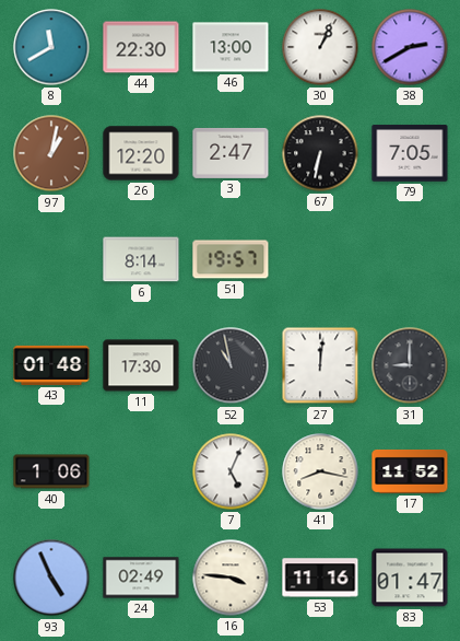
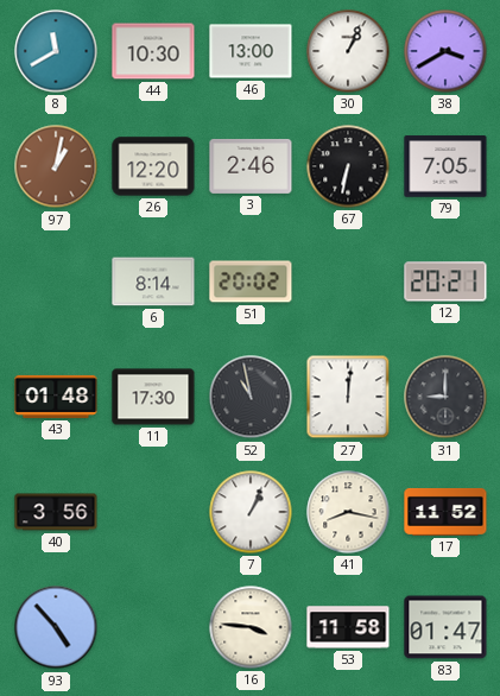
44: 22:30 -> 10:30
38: 2:40 -> 3:40
3: 2:47 -> 2:46
51: 19:57 -> 20:02
12: none -> 20:21
40: 1:06 -> 3:56
7: 5:04 -> 1:04
93: 4:56 -> 4:53
24: 02:49 -> none
53: 11:16 -> 11:58
